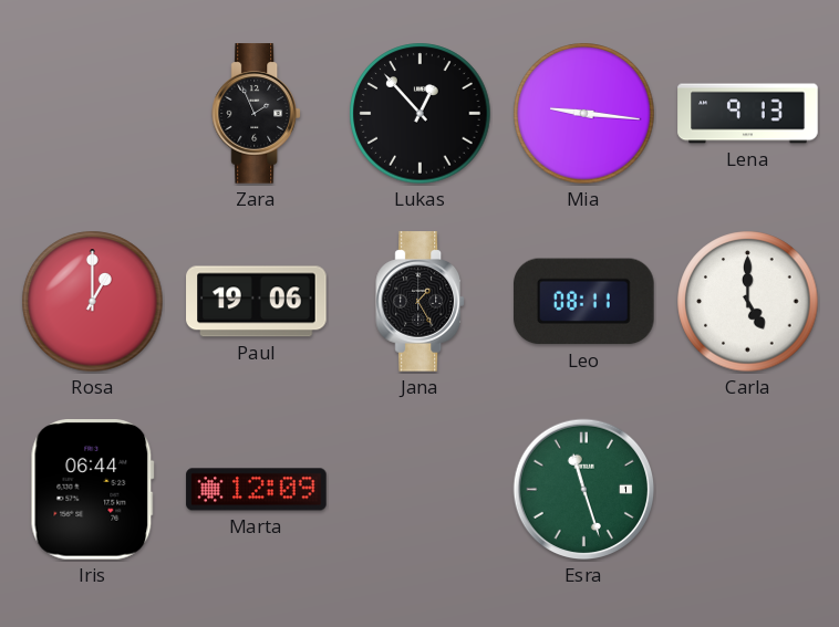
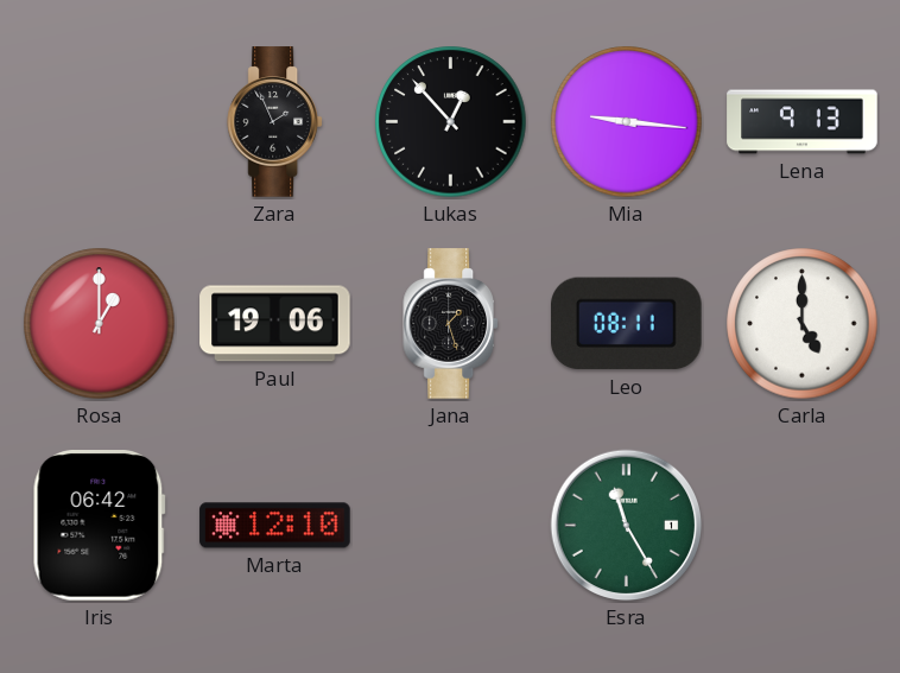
Jana: 1:25 -> 1:27
Iris: 06:44 -> 06:42
Marta: 12:09 -> 12:10
Esra: 11:27 -> 11:25
